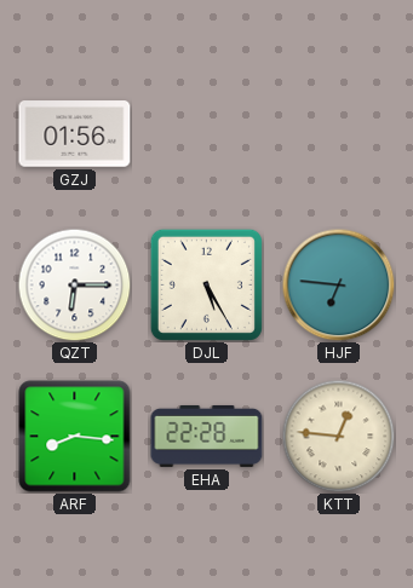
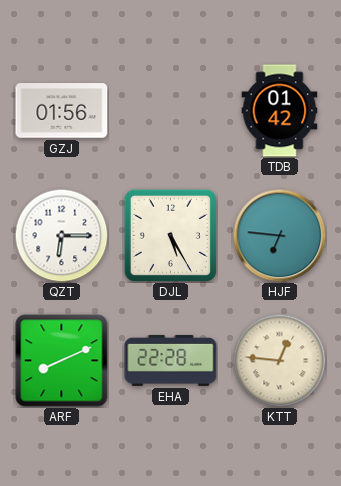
TDB: none -> 01:42
ARF: 8:16 -> 8:11
